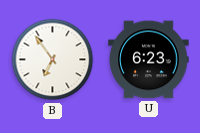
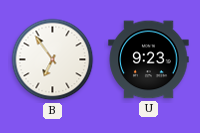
U: 6:23 -> 9:23
